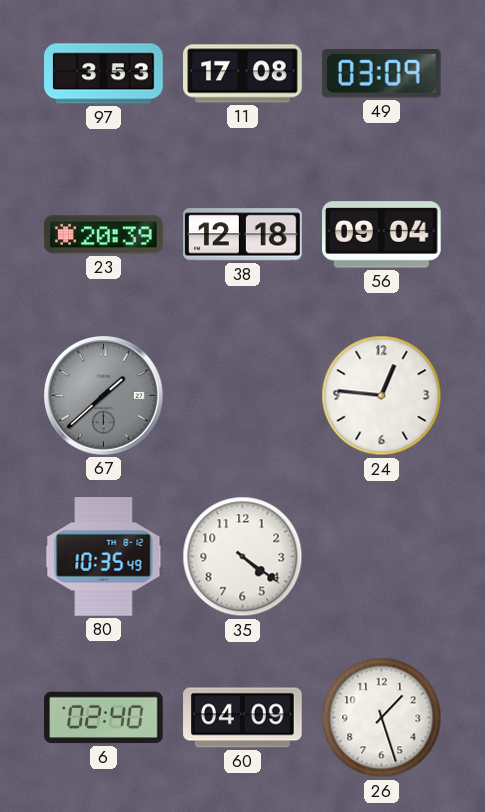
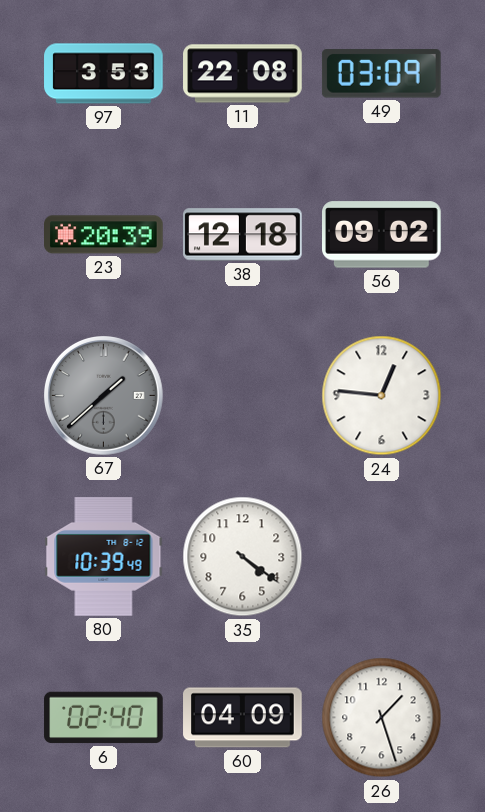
11: 17:08 -> 22:08
56: 09:04 -> 09:02
80: 10:35 -> 10:39
